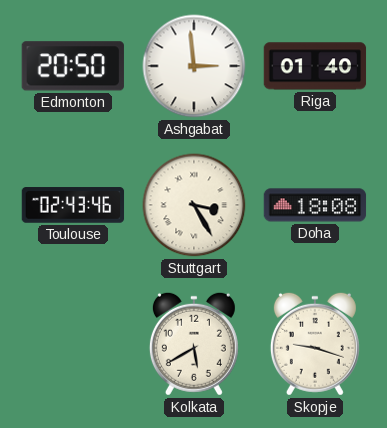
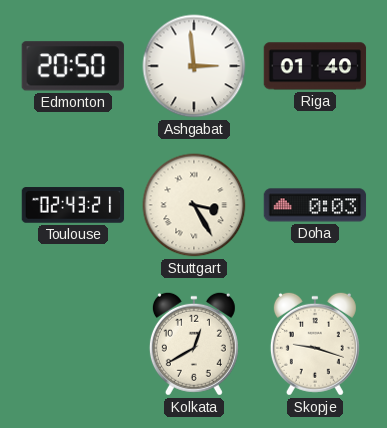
Toulouse: 02:43:46 -> 02:43:21
Doha: 18:08 -> 0:03
Kolkata: 5:40 -> 12:40
